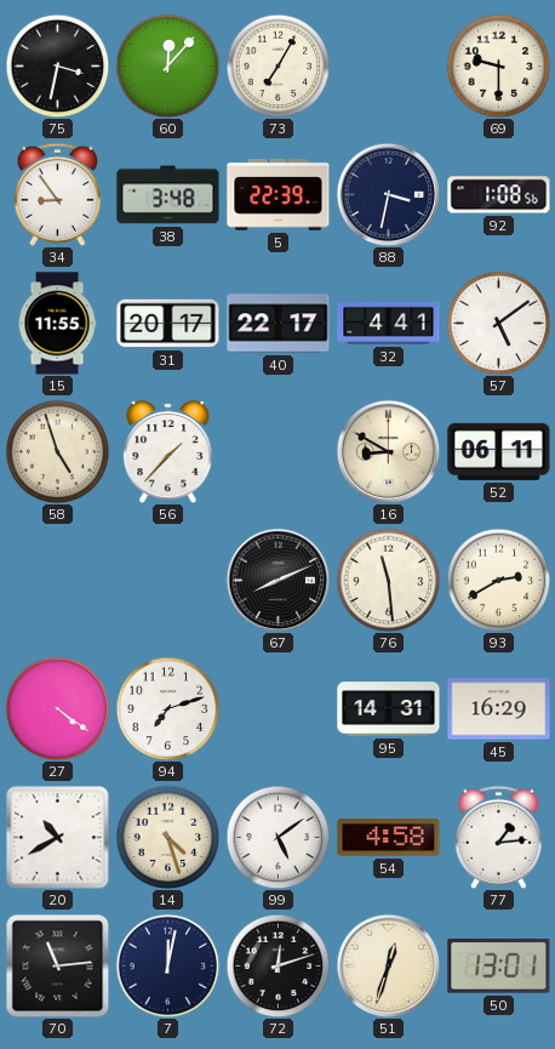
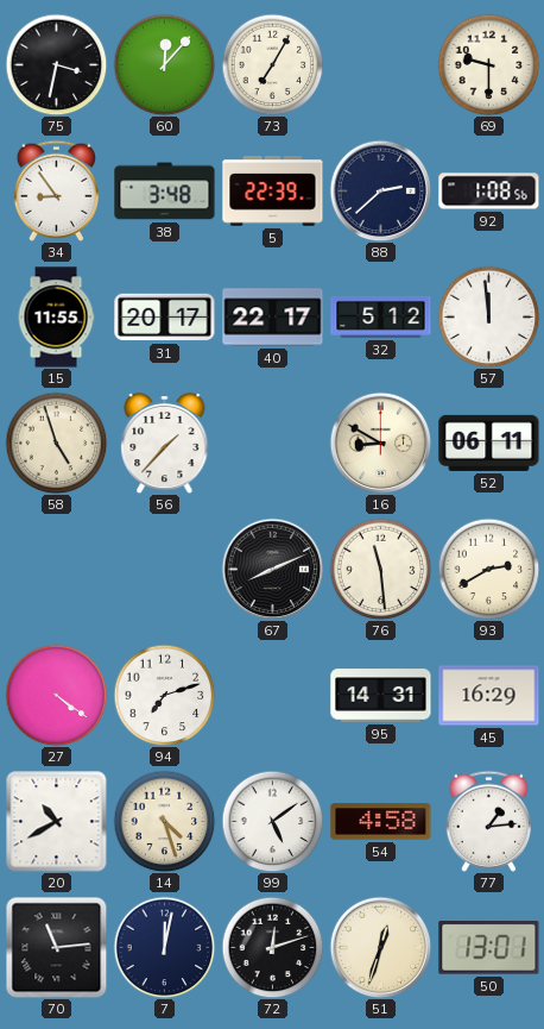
88: 3:32 -> 2:38
32: 4:41 -> 5:12
57: 5:09 -> 11:59
